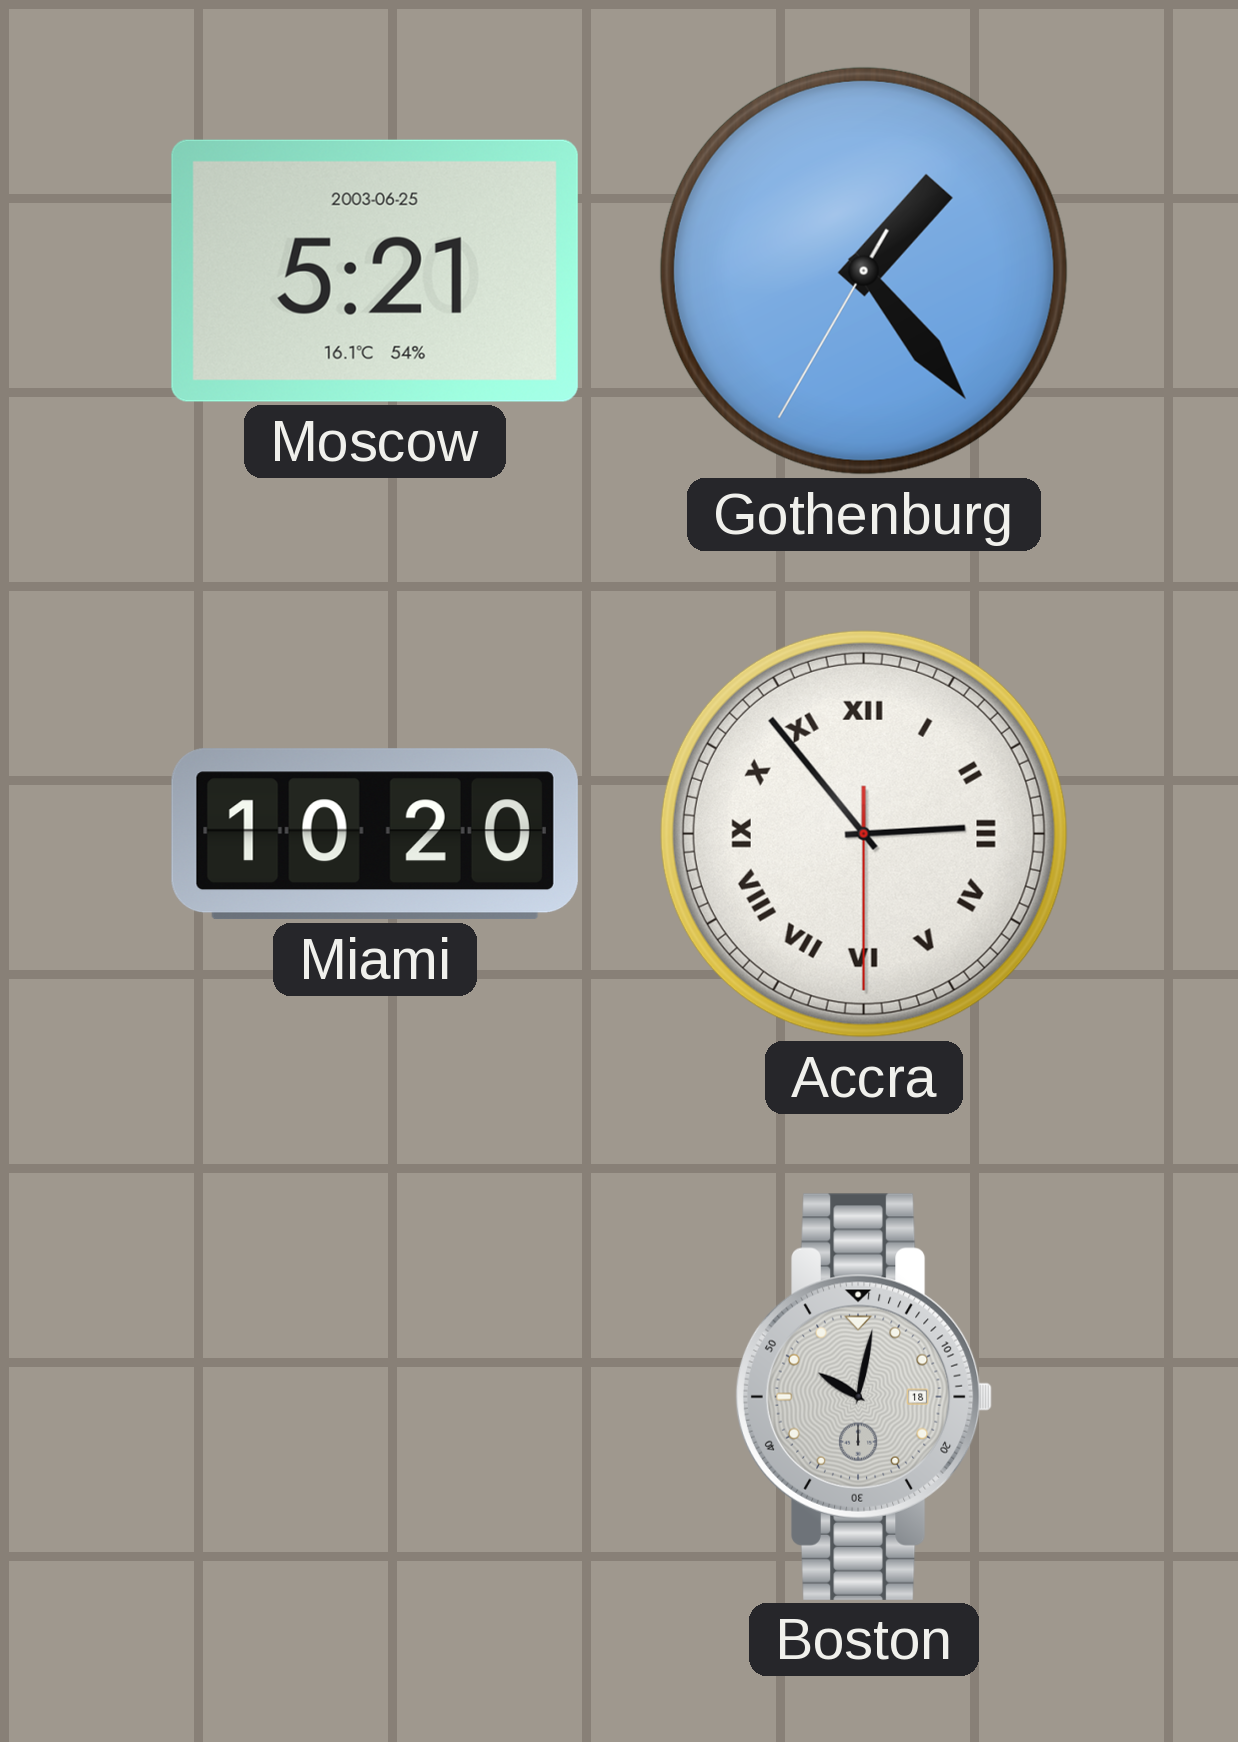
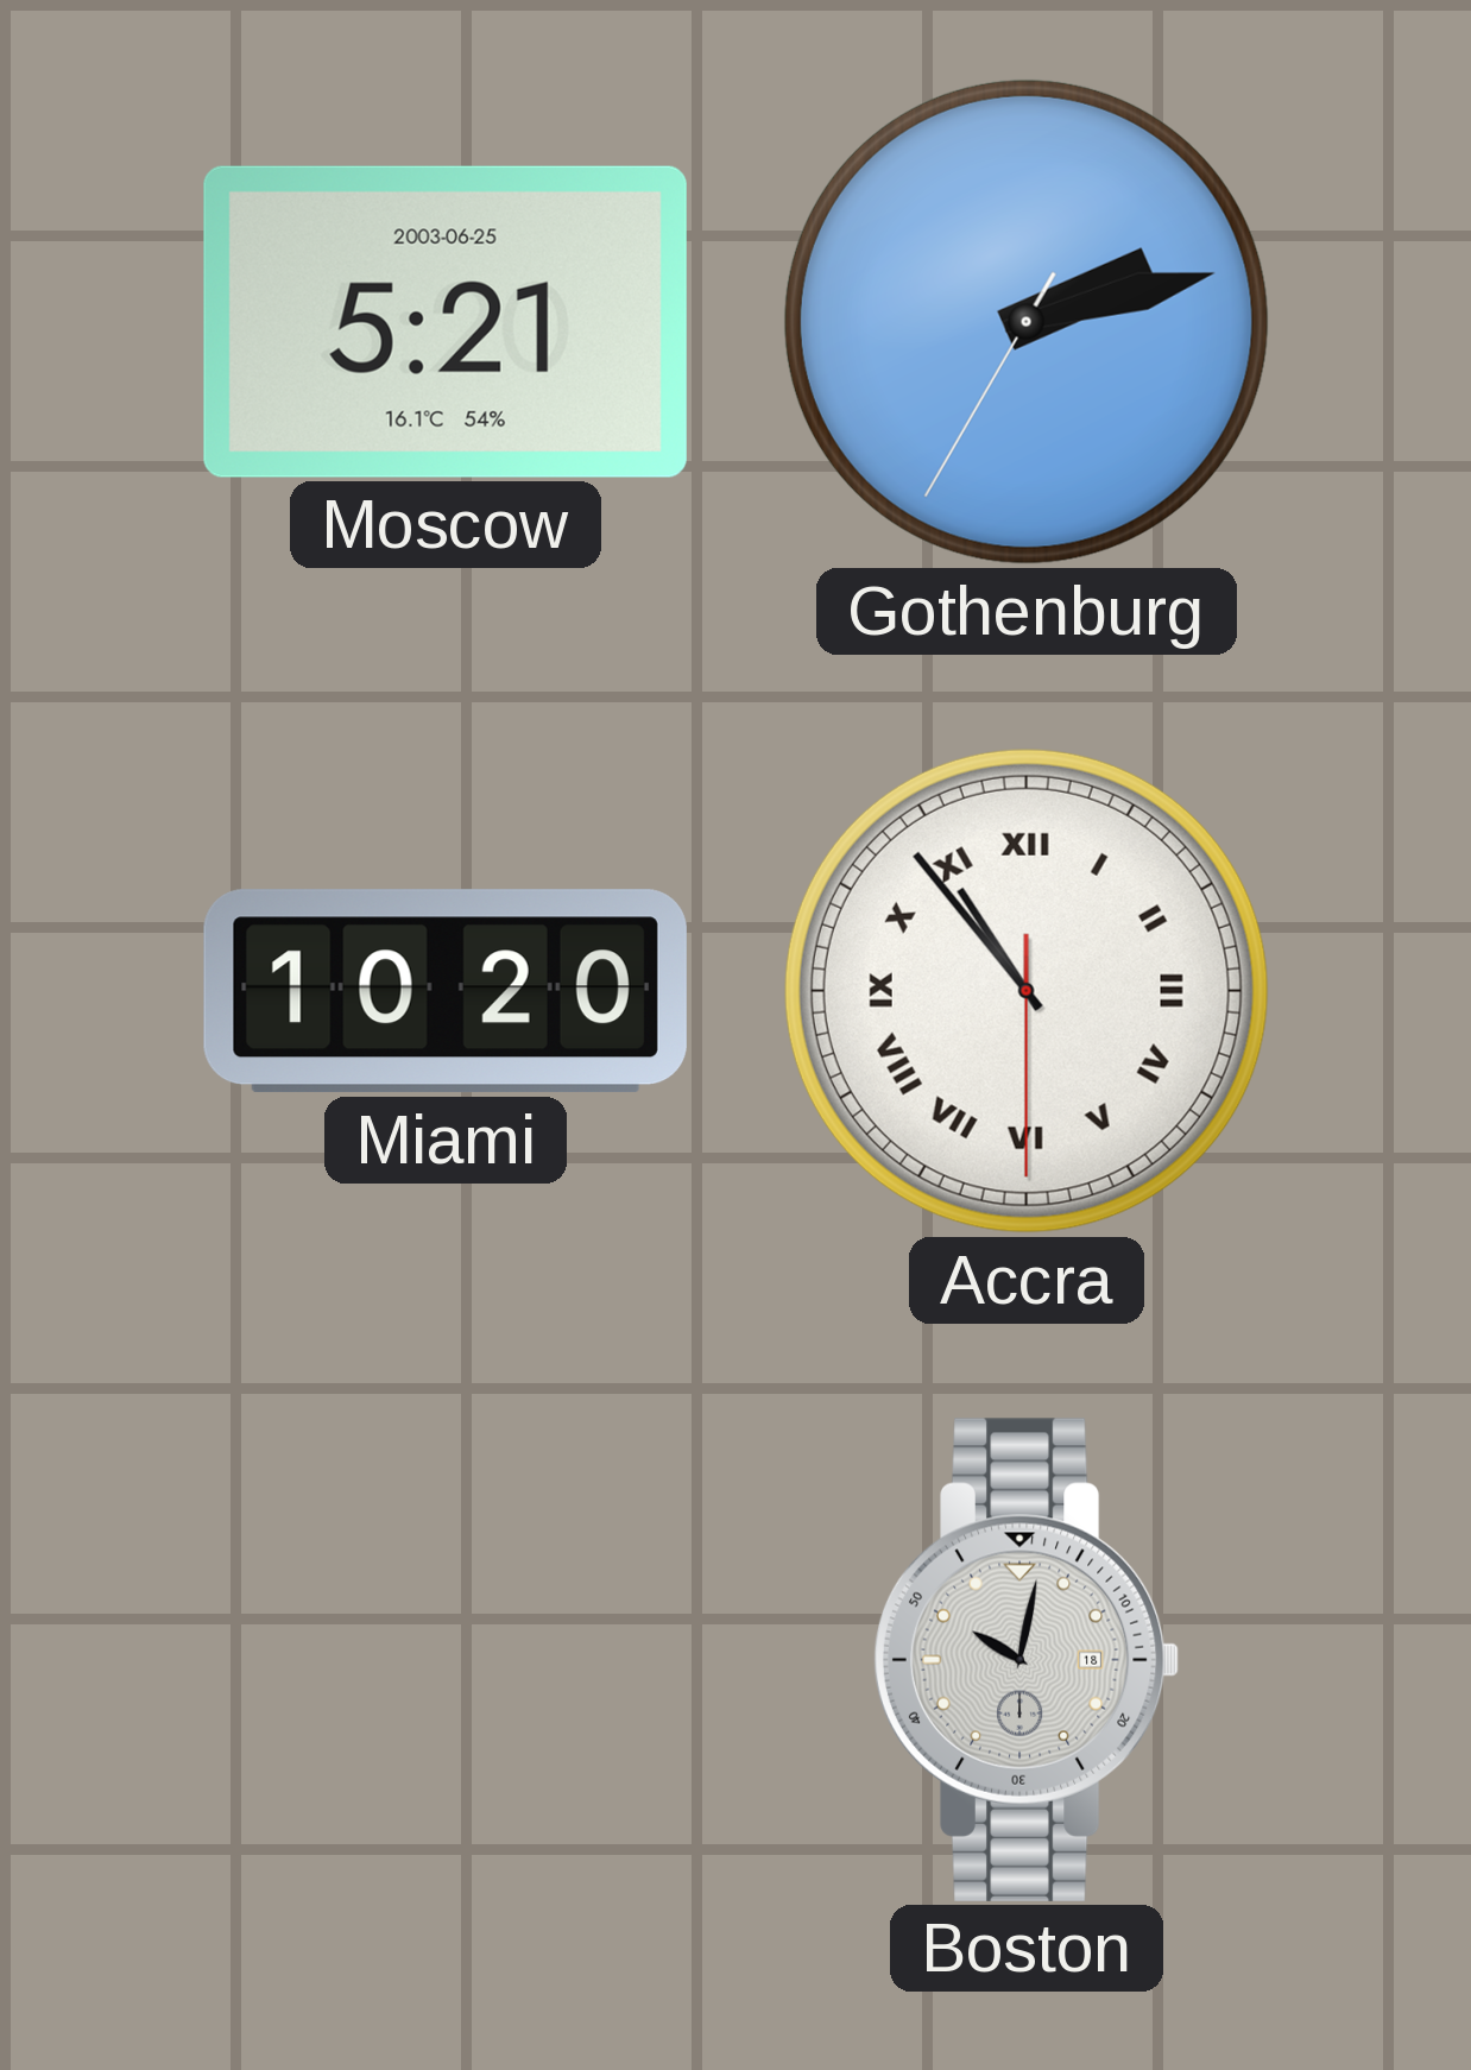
Gothenburg: 1:23 -> 2:12
Accra: 2:53 -> 10:53
